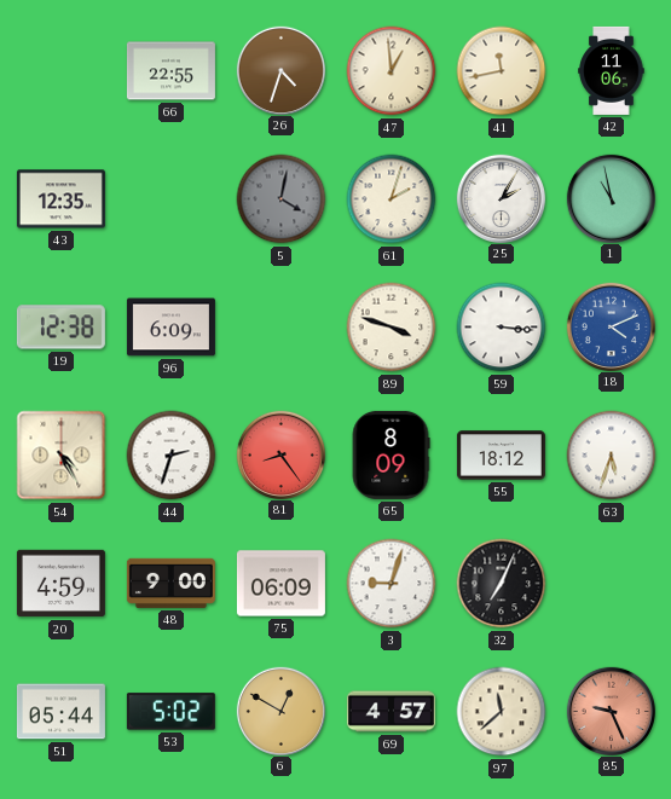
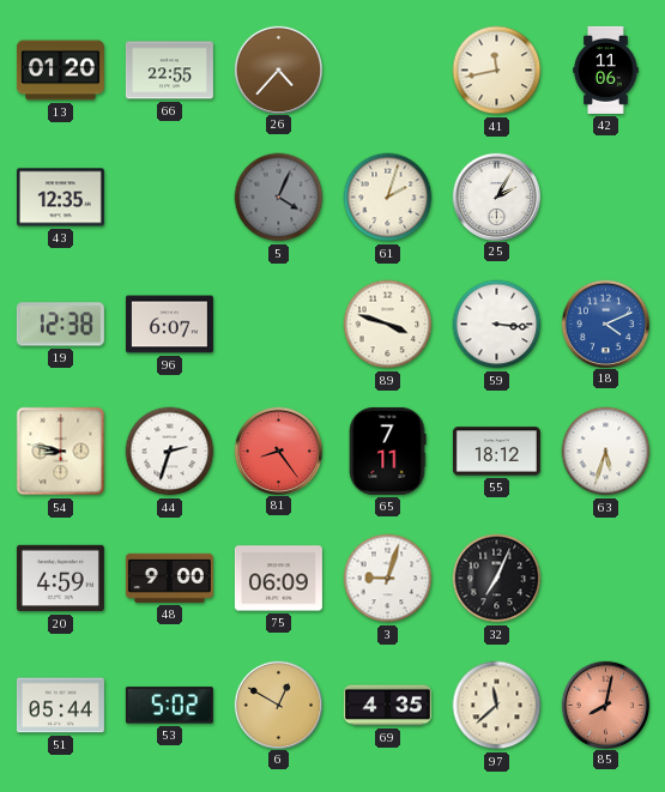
13: none -> 01:20
26: 4:33 -> 4:37
47: 12:59 -> none
5: 4:02 -> 4:04
1: 10:58 -> none
96: 6:09 -> 6:07
54: 4:25 -> 8:47
65: 8:09 -> 7:11
69: 4:57 -> 4:35
85: 9:26 -> 8:02
